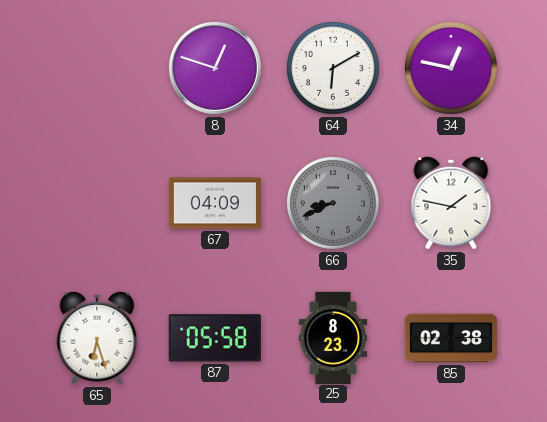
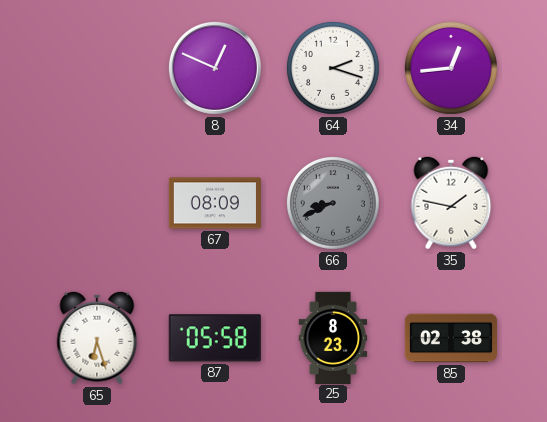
8: 12:48 -> 12:49
64: 6:10 -> 2:18
34: 12:47 -> 12:44
67: 04:09 -> 08:09
